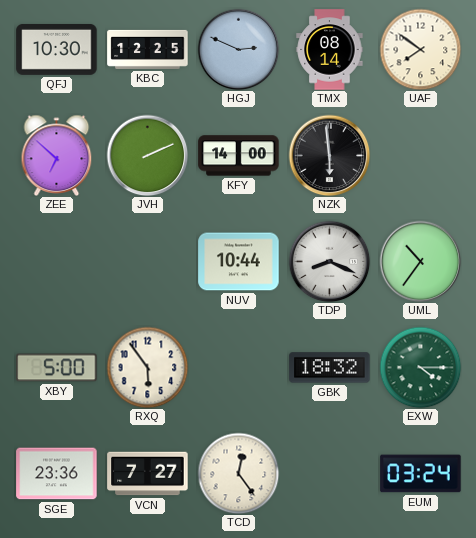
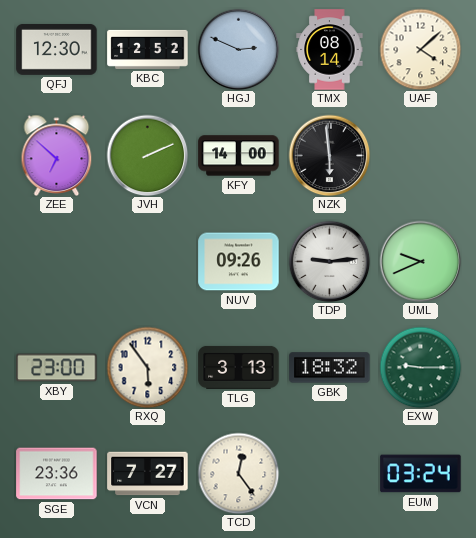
QFJ: 10:30 -> 12:30
KBC: 12:25 -> 12:52
UAF: 7:51 -> 4:08
NUV: 10:44 -> 09:26
TDP: 8:19 -> 9:14
UML: 10:36 -> 9:41
XBY: 5:00 -> 23:00
TLG: none -> 3:13
EXW: 4:15 -> 9:15
